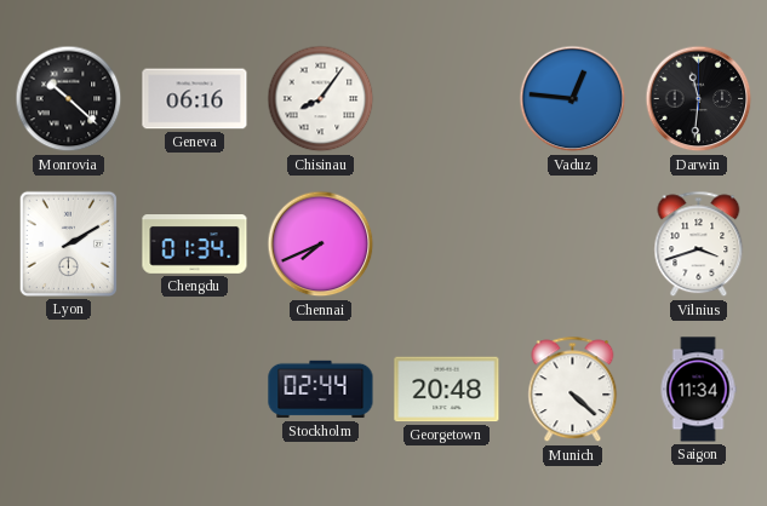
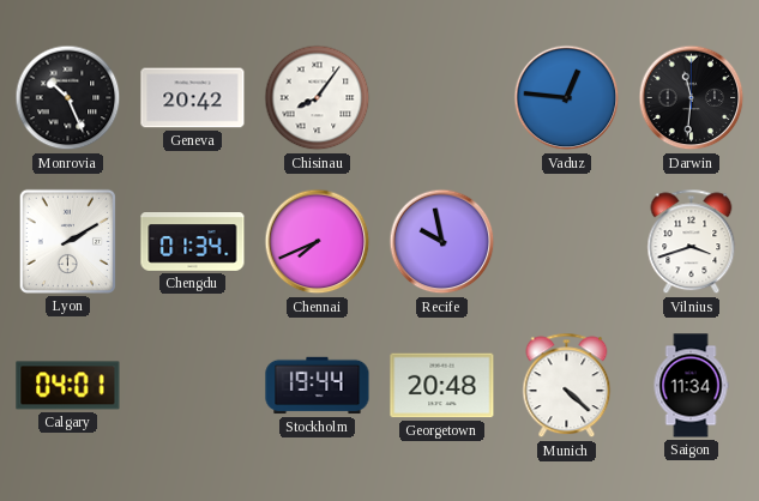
Monrovia: 10:22 -> 10:26
Geneva: 06:16 -> 20:42
Recife: none -> 9:58
Calgary: none -> 04:01
Stockholm: 02:44 -> 19:44
